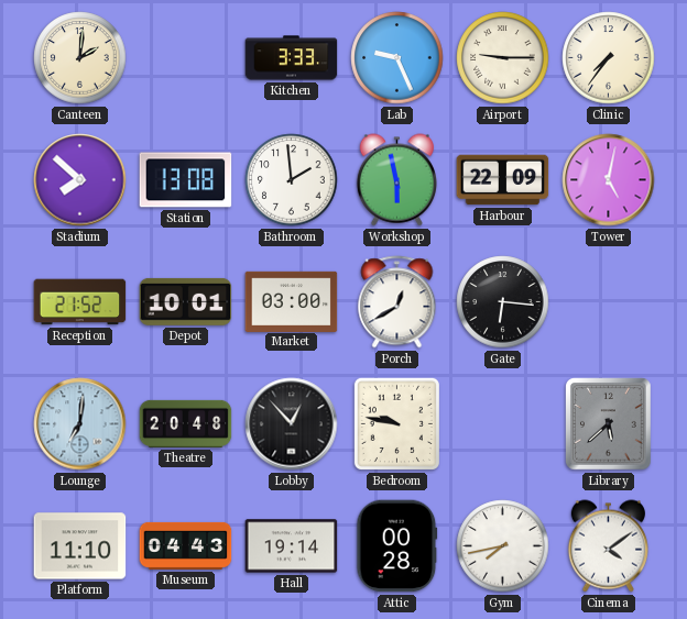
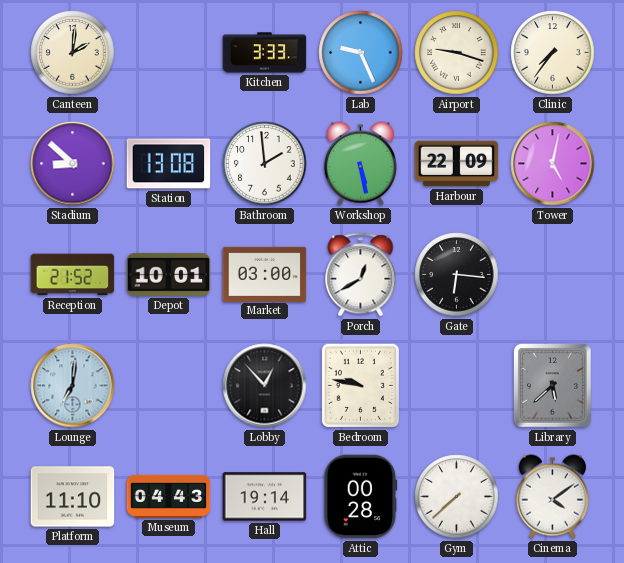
Airport: 9:15 -> 9:18
Stadium: 7:52 -> 8:52
Workshop: 5:58 -> 5:28
Theatre: 20:48 -> none
Gym: 7:43 -> 7:38
